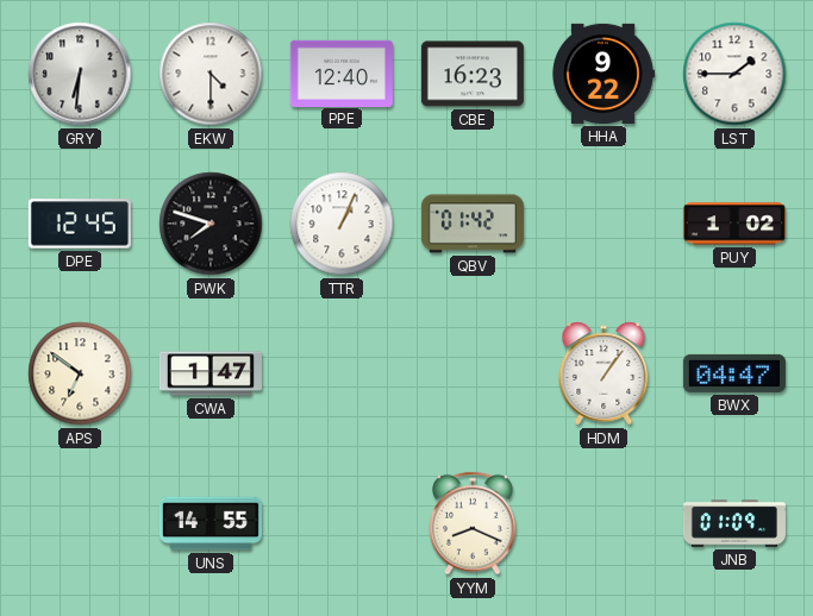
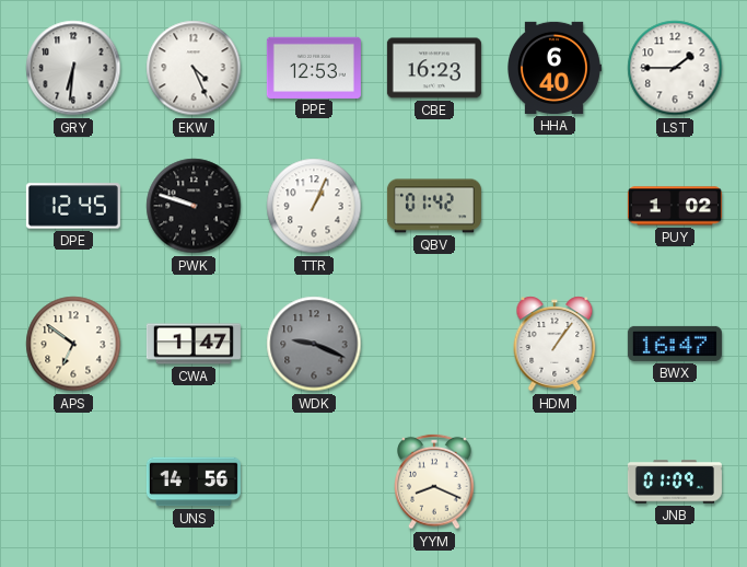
EKW: 4:30 -> 4:26
PPE: 12:40 -> 12:53
HHA: 9:22 -> 6:40
PWK: 7:48 -> 9:48
WDK: none -> 9:19
BWX: 04:47 -> 16:47
UNS: 14:55 -> 14:56
